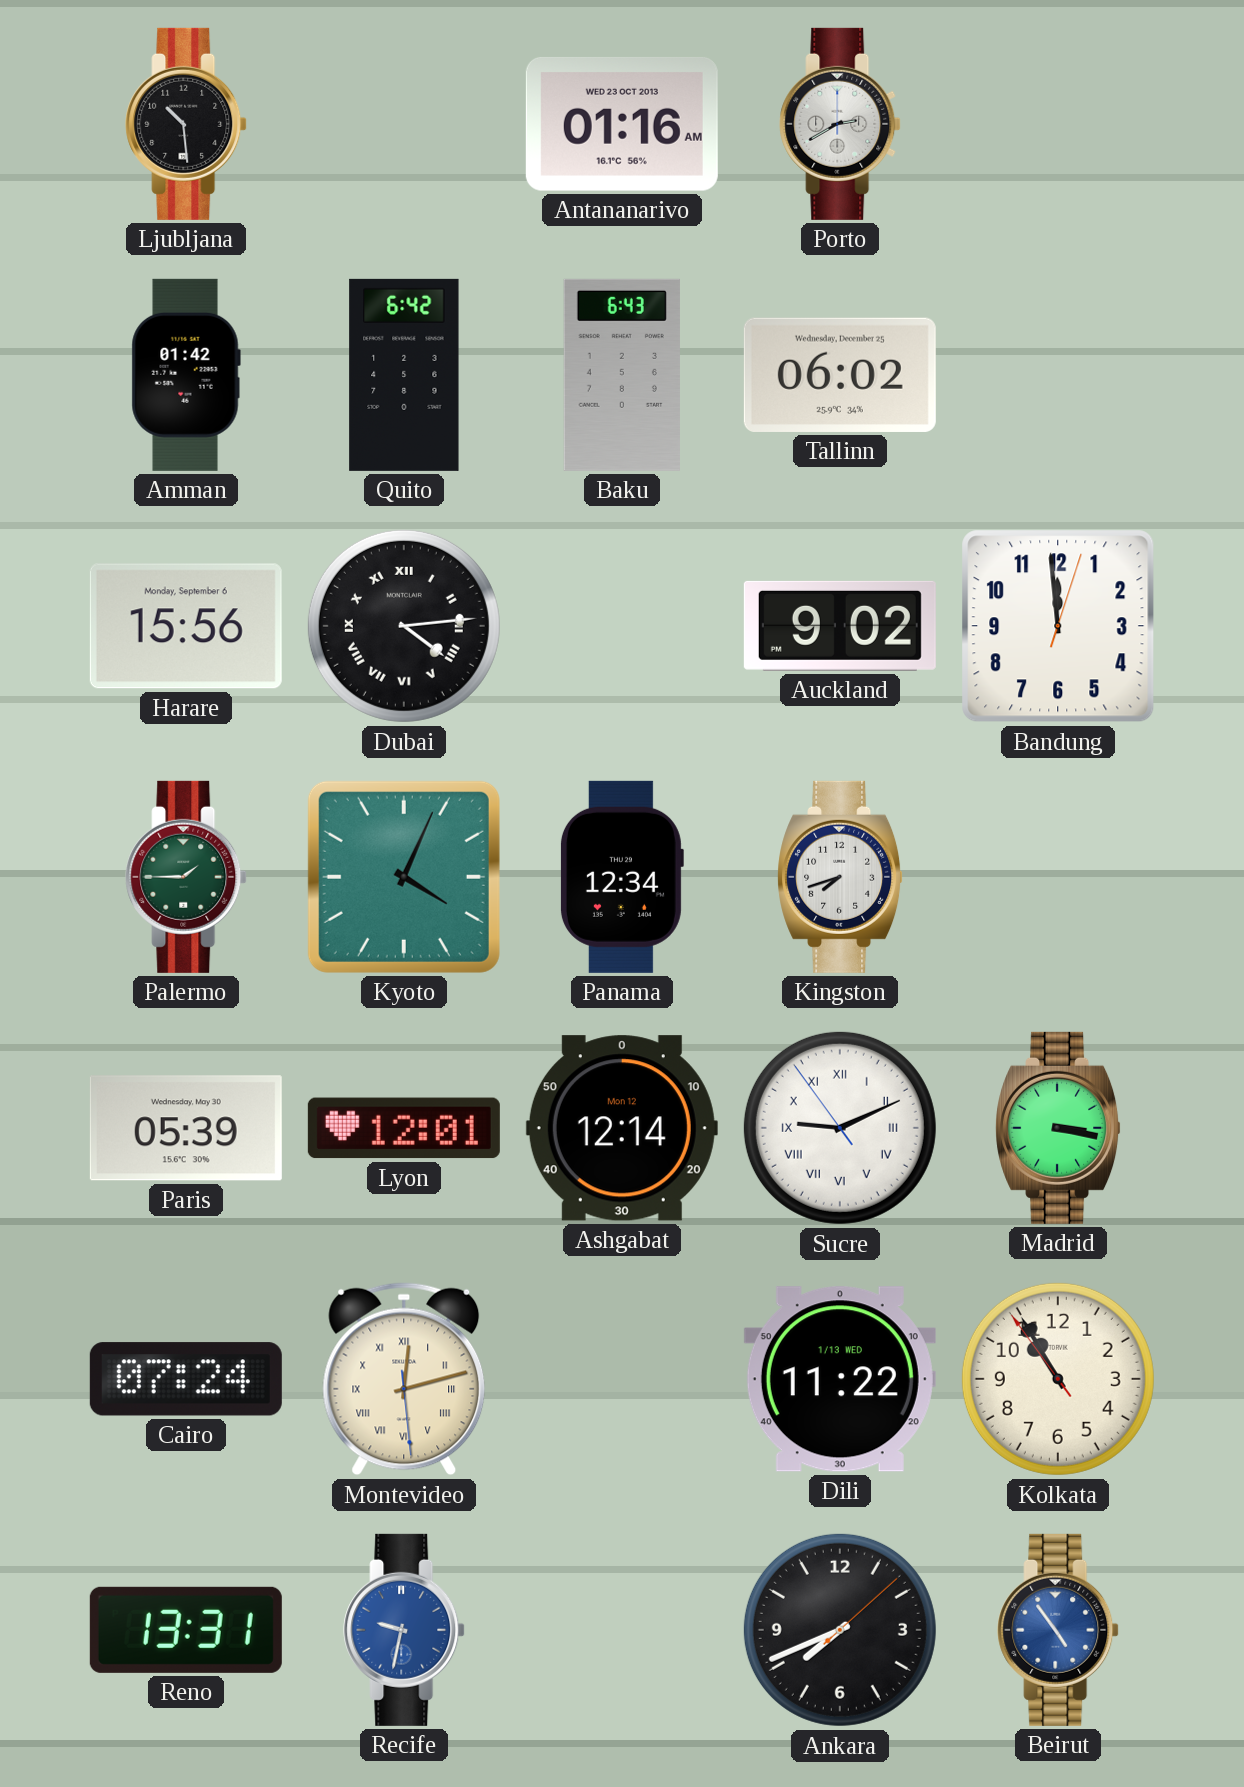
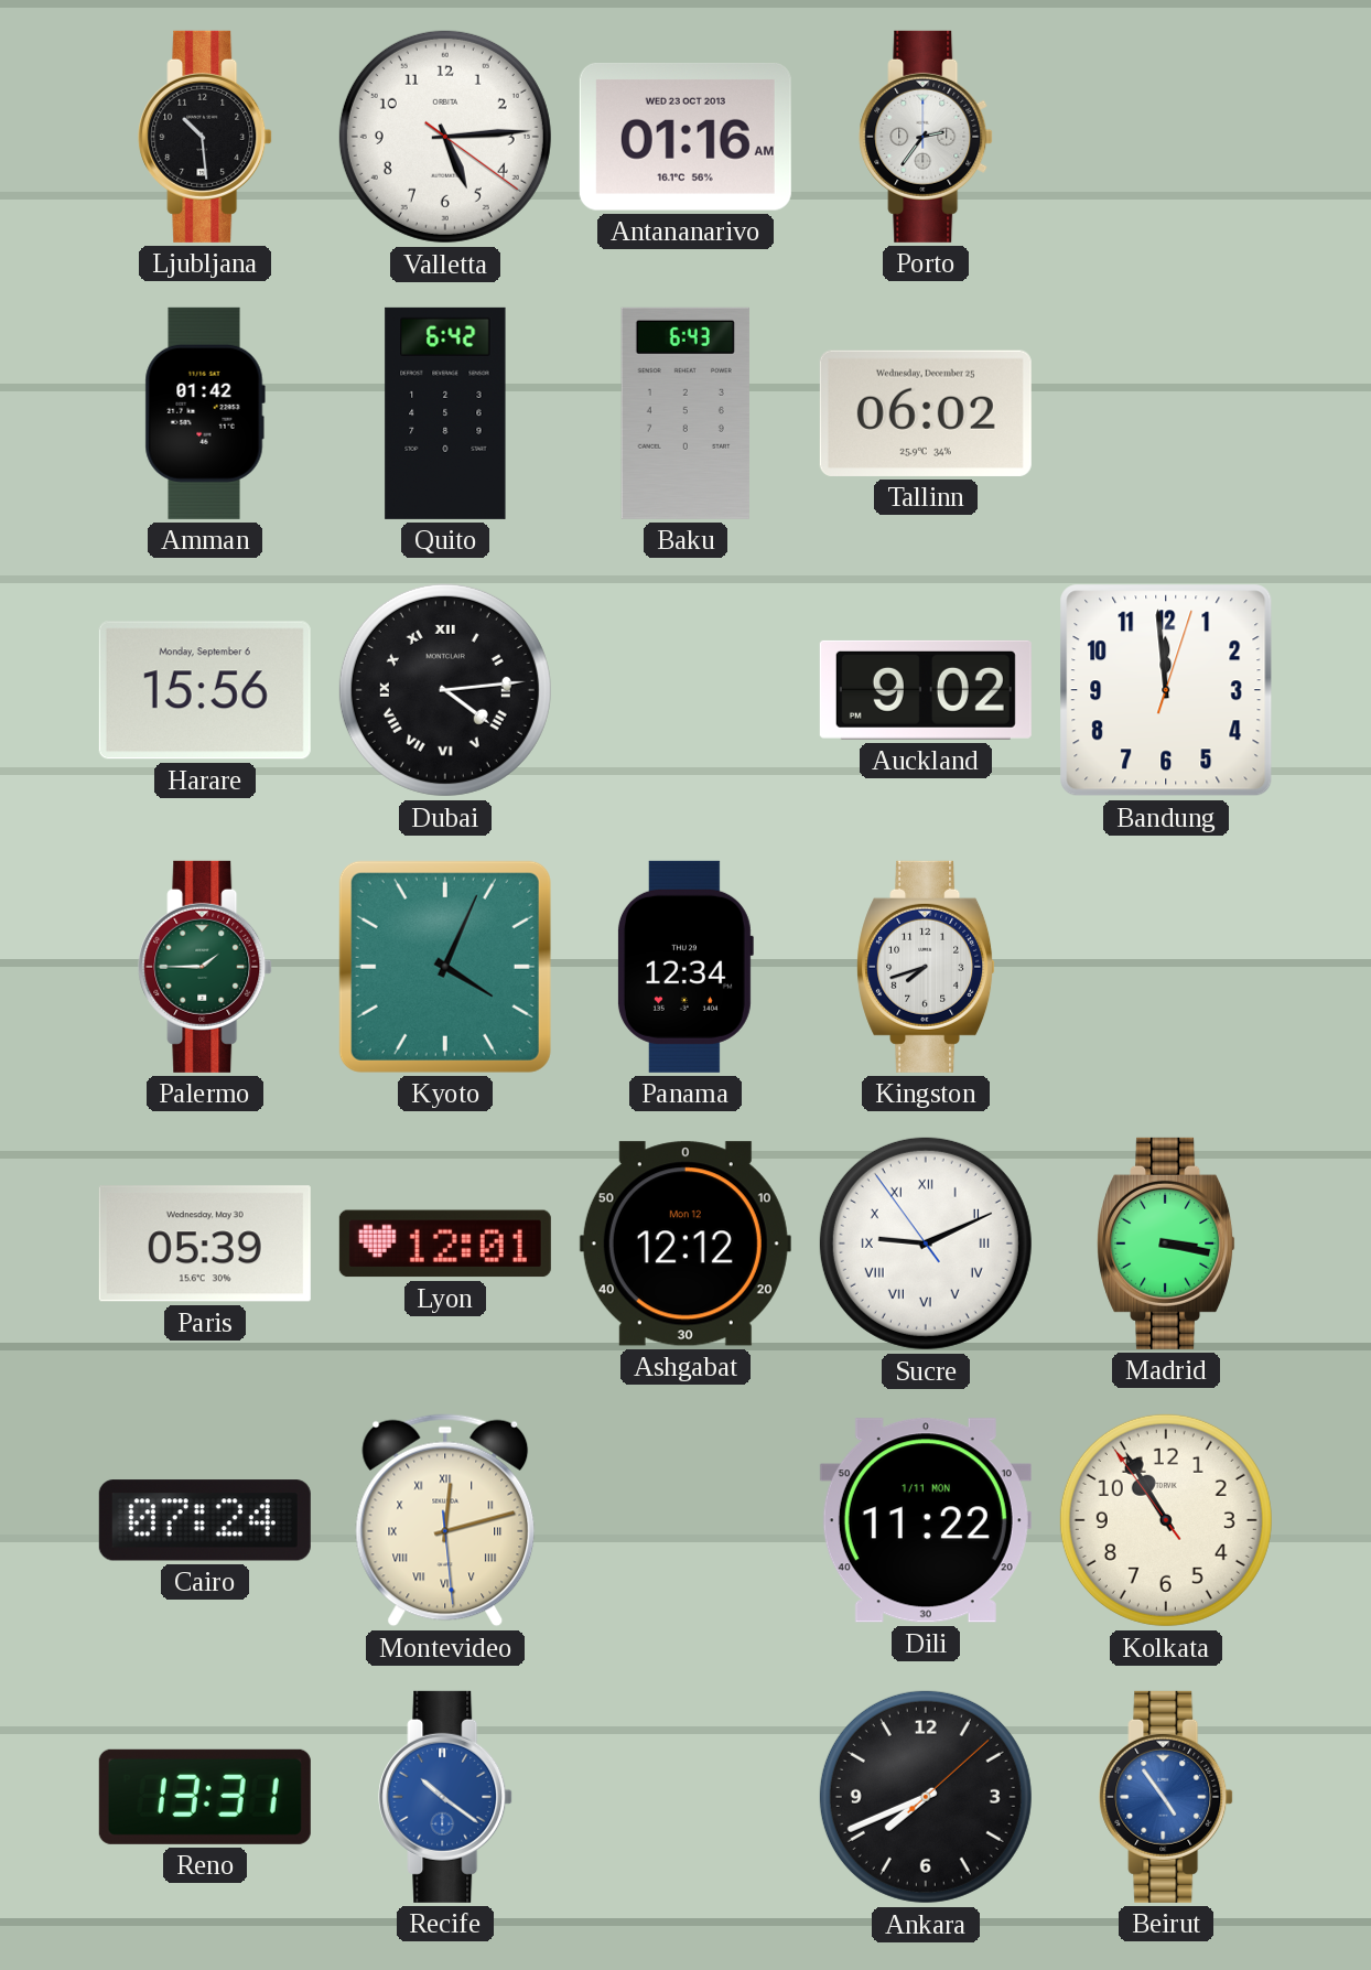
Valletta: none -> 5:14
Porto: 2:40 -> 2:36
Ashgabat: 12:14 -> 12:12
Dili date: 1/13 WED -> 1/11 MON
Recife: 9:32 -> 10:21
